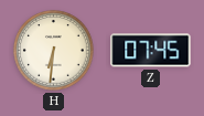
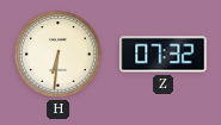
Z: 07:45 -> 07:32
